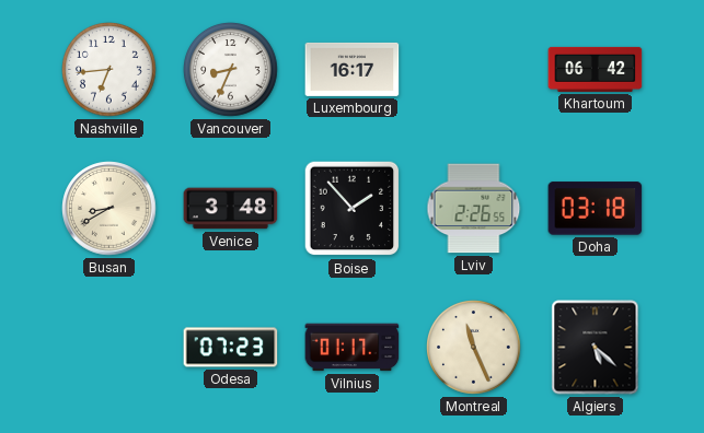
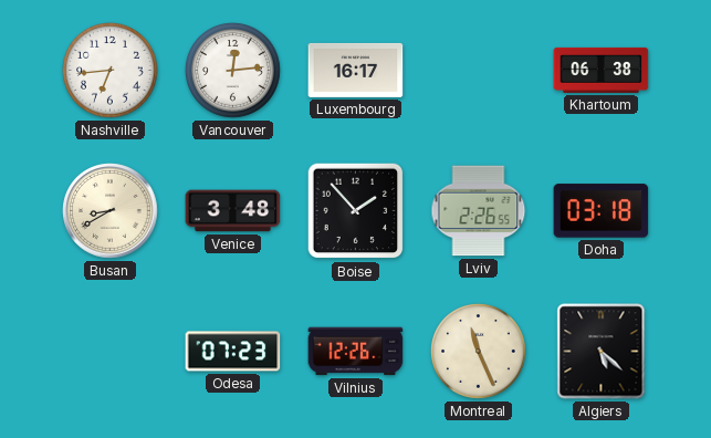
Vancouver: 8:34 -> 12:14
Khartoum: 06:42 -> 06:38
Vilnius: 01:17 -> 12:26
